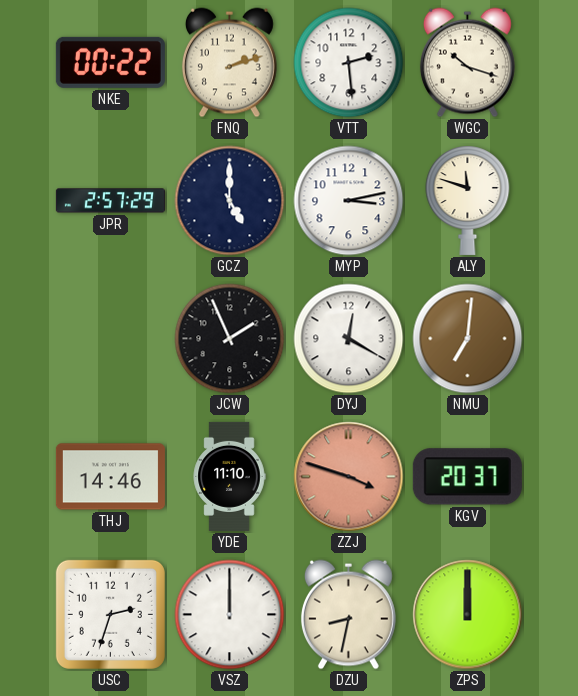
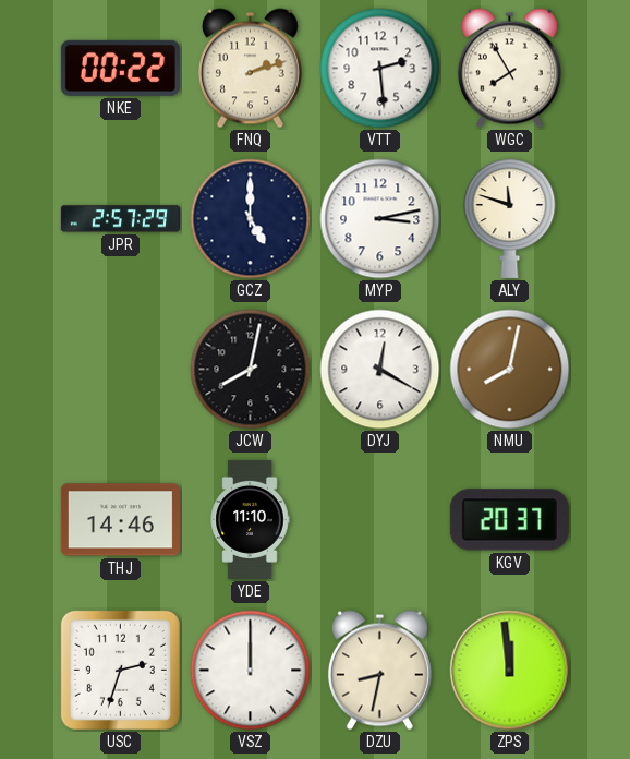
WGC: 10:18 -> 7:55
JCW: 1:56 -> 8:02
NMU: 7:01 -> 8:02
ZZJ: 3:48 -> none
ZPS: 12:00 -> 11:59
